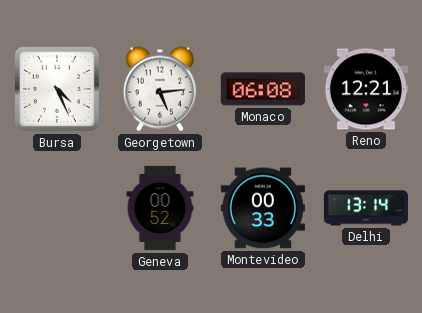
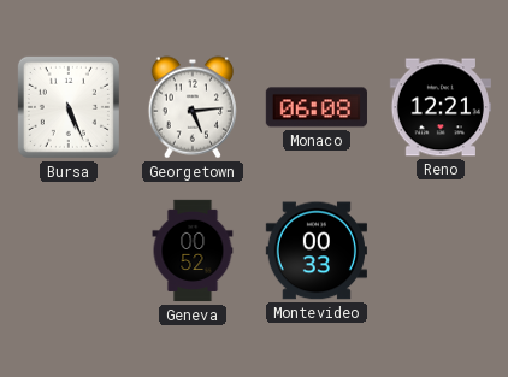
Bursa: 4:26 -> 5:26
Delhi: 13:14 -> none
